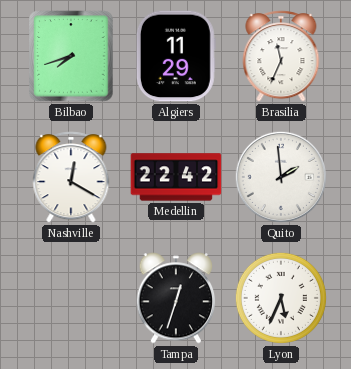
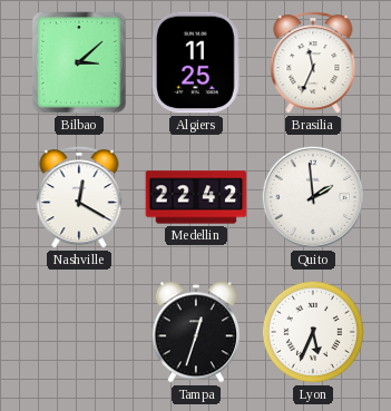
Bilbao: 7:42 -> 3:08
Algiers: 11:29 -> 11:25
